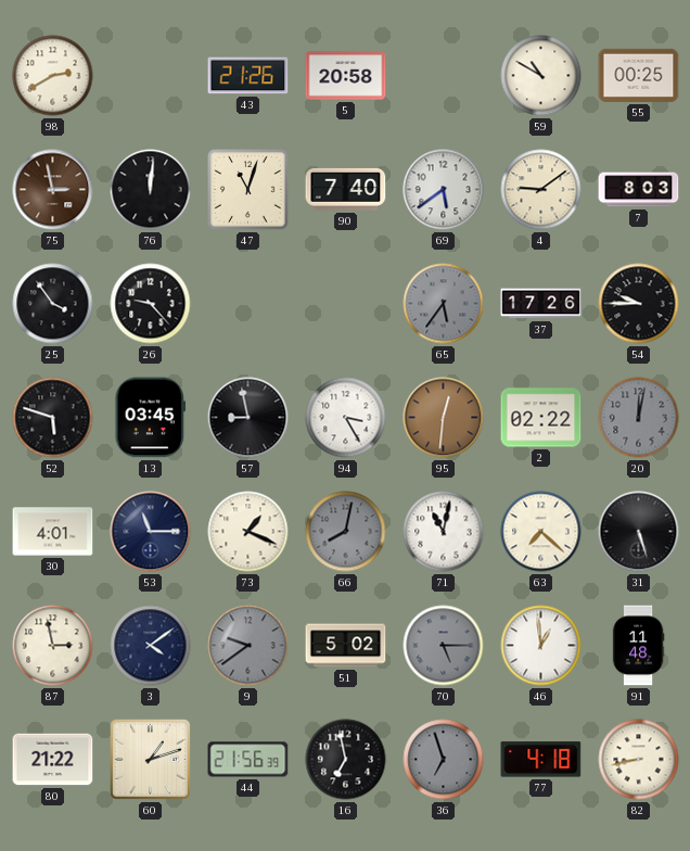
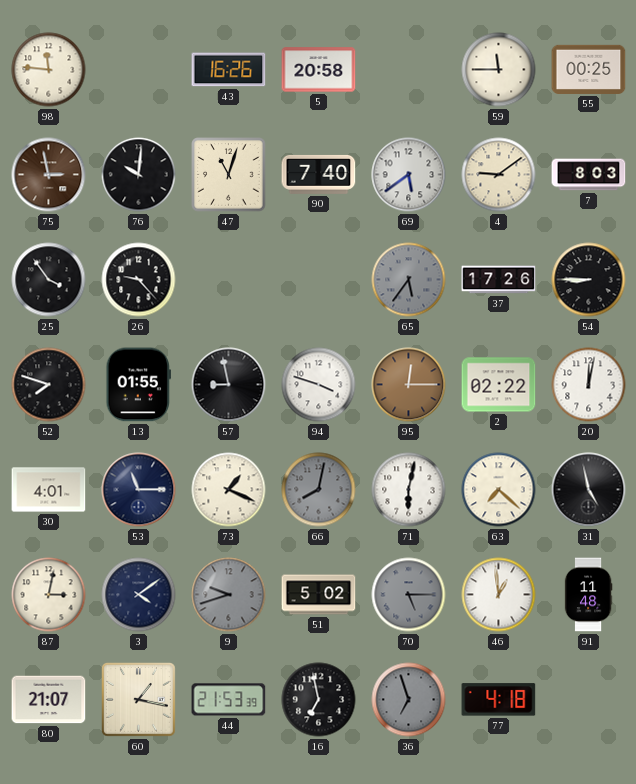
98: 2:40 -> 11:46
43: 21:26 -> 16:26
59: 10:50 -> 11:45
76: 12:01 -> 10:01
54: 9:45 -> 8:45
52: 5:48 -> 7:48
13: 03:45 -> 01:55
94: 3:25 -> 3:48
95: 12:31 -> 12:15
20 dial: grey -> white
71: 11:02 -> 6:02
31: 5:27 -> 4:58
87: 2:58 -> 3:02
9: 9:39 -> 9:42
80: 21:22 -> 21:07
60: 1:12 -> 1:17
44: 21:56 -> 21:53
82: 8:43 -> none
